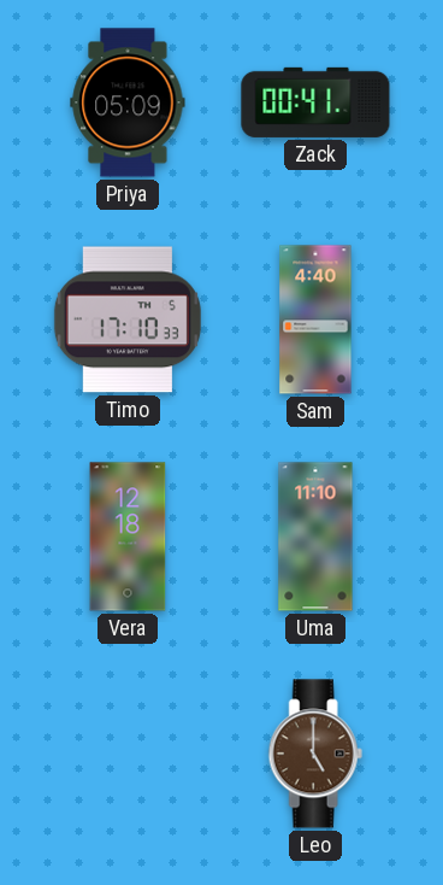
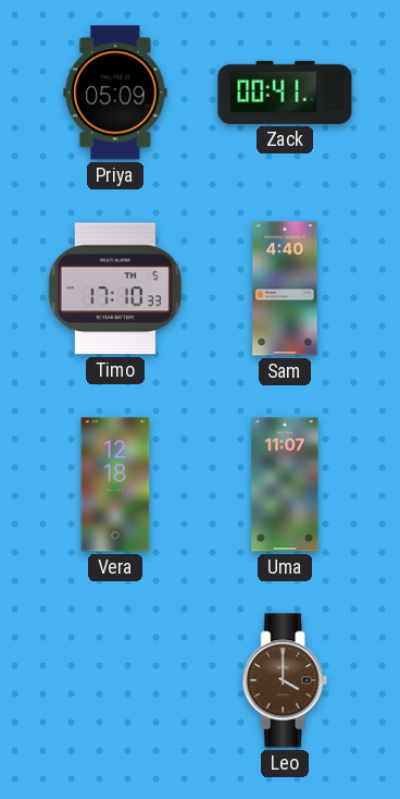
Uma: 11:10 -> 11:07
Leo: 5:00 -> 4:00
